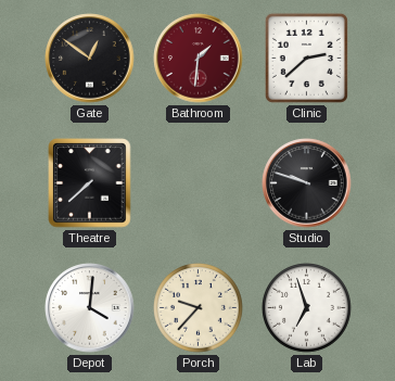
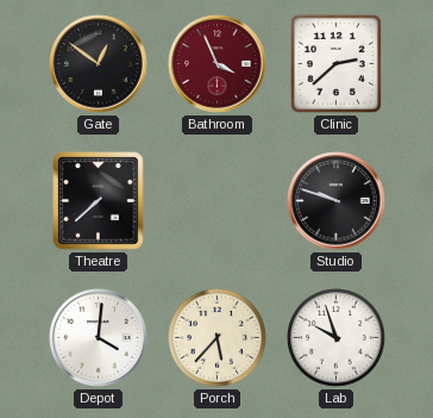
Bathroom: 1:31 -> 3:56
Porch: 9:37 -> 5:37
Lab: 6:57 -> 9:57
